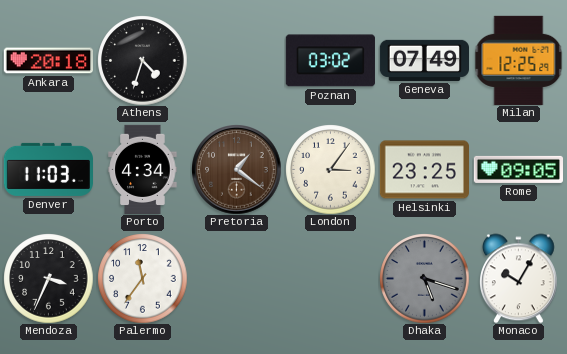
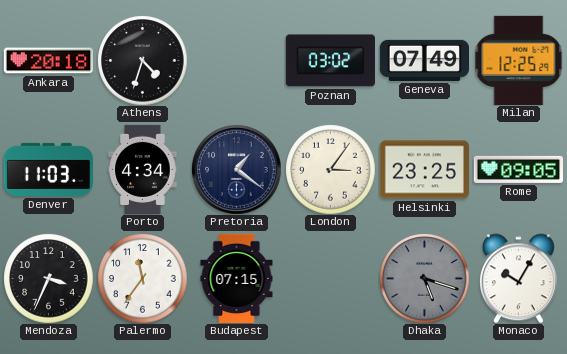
Pretoria dial: brown -> navy
Budapest: none -> 07:15
